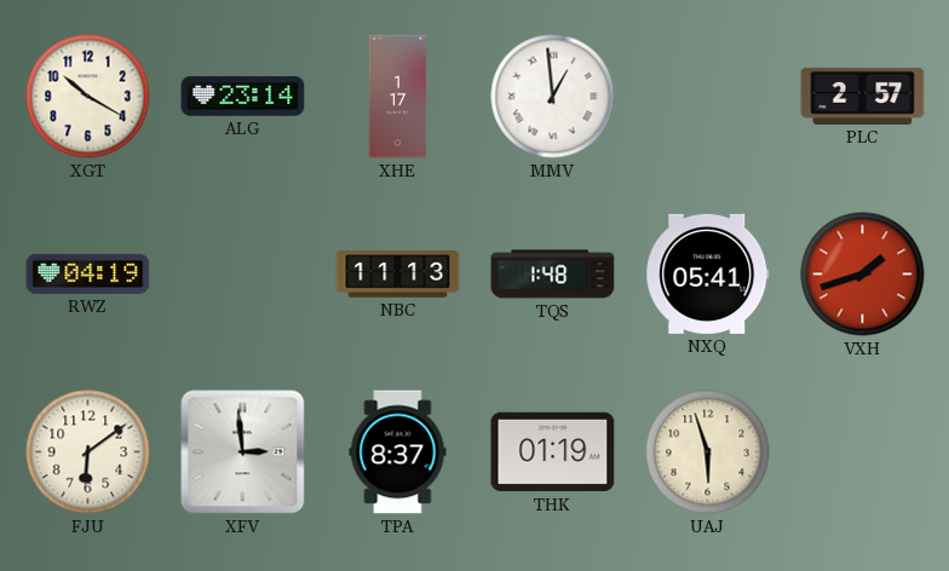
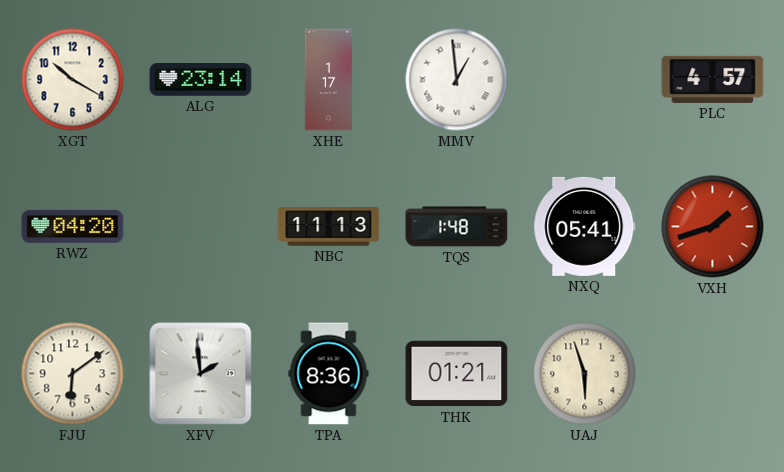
PLC: 2:57 -> 4:57
RWZ: 04:19 -> 04:20
XFV: 2:59 -> 1:59
TPA: 8:37 -> 8:36
THK: 01:19 -> 01:21
